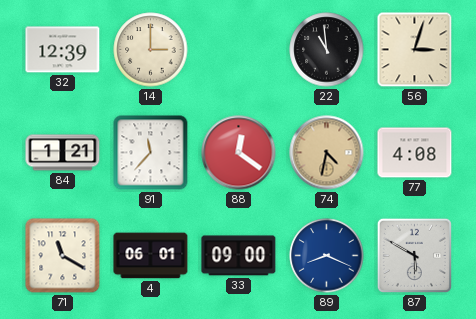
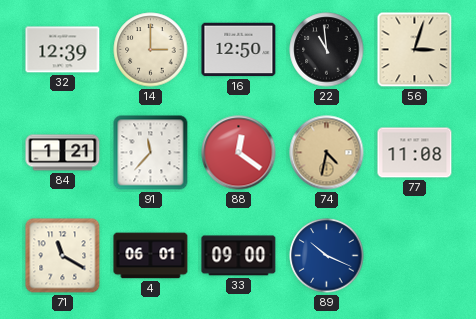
16: none -> 12:50
77: 4:08 -> 11:08
89: 8:19 -> 10:19
87: 5:50 -> none
